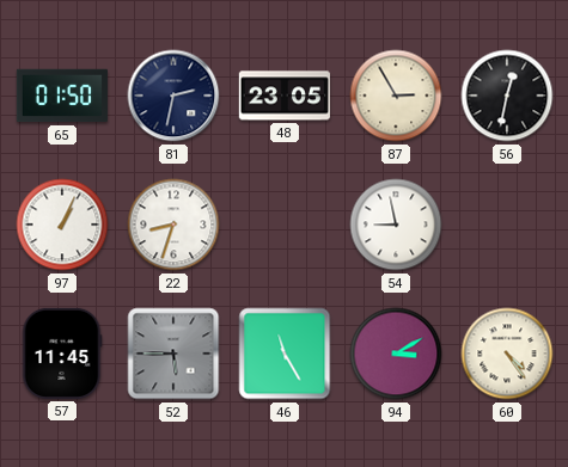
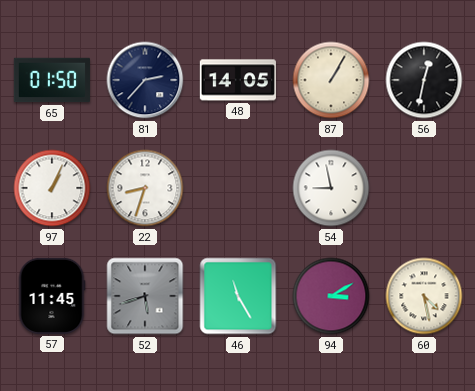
81: 2:32 -> 2:37
48: 23:05 -> 14:05
87: 2:55 -> 1:05
52: 5:45 -> 5:42
60: 4:24 -> 4:28
